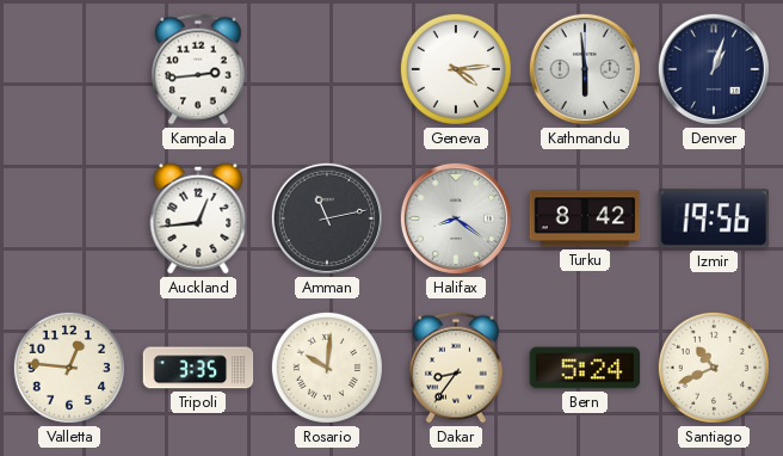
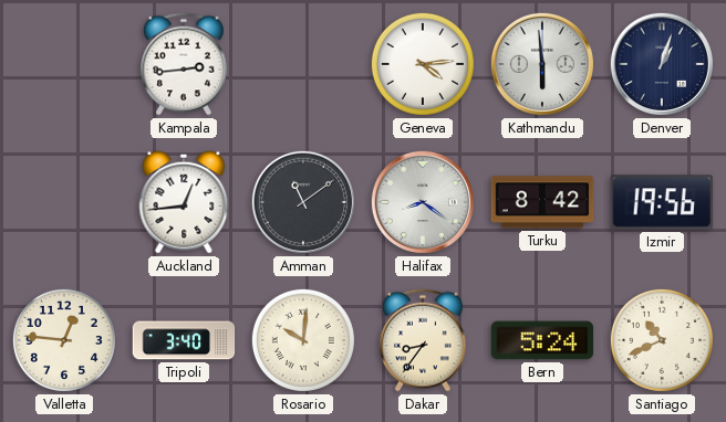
Amman: 11:13 -> 11:09
Tripoli: 3:35 -> 3:40
